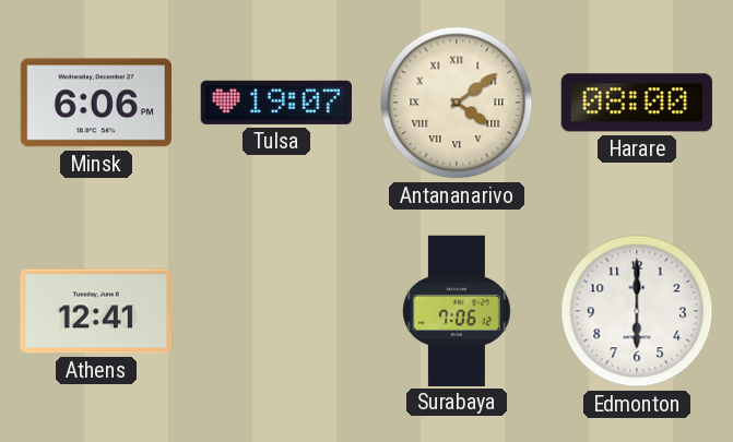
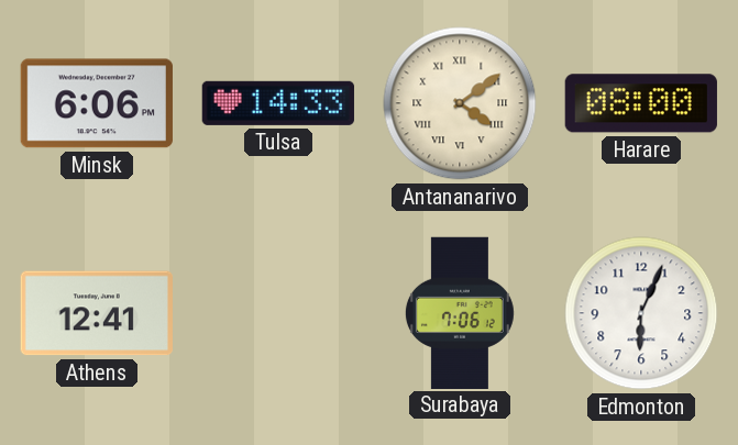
Tulsa: 19:07 -> 14:33
Edmonton: 6:00 -> 6:04
